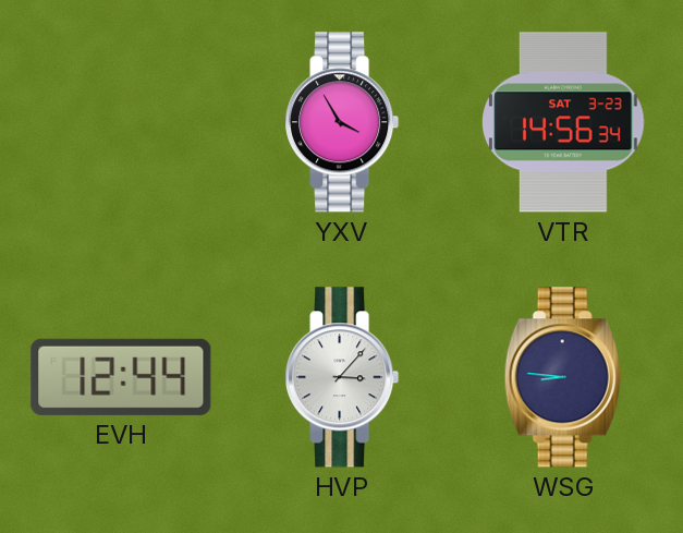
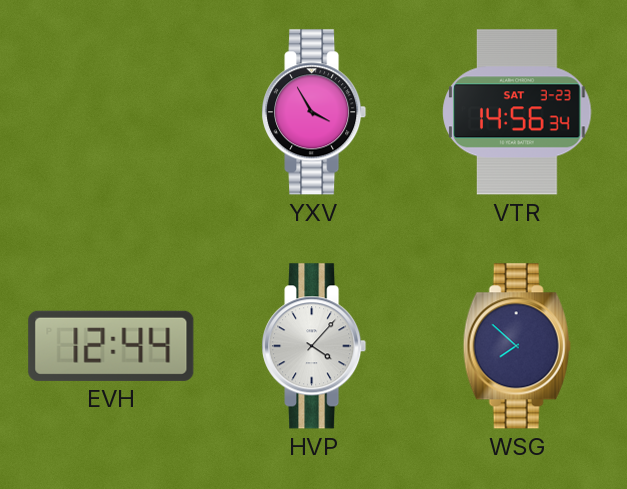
HVP: 3:07 -> 4:07
WSG: 8:46 -> 7:52
